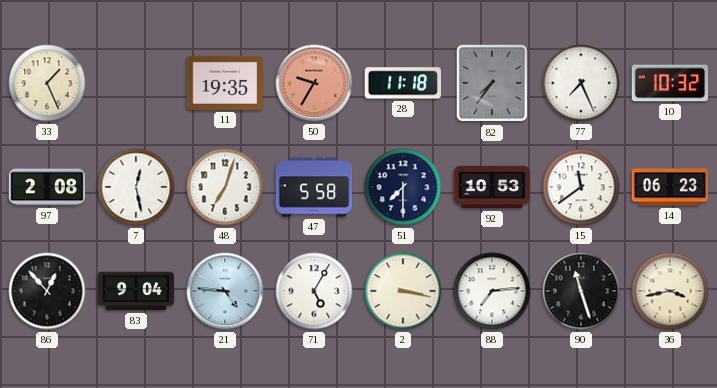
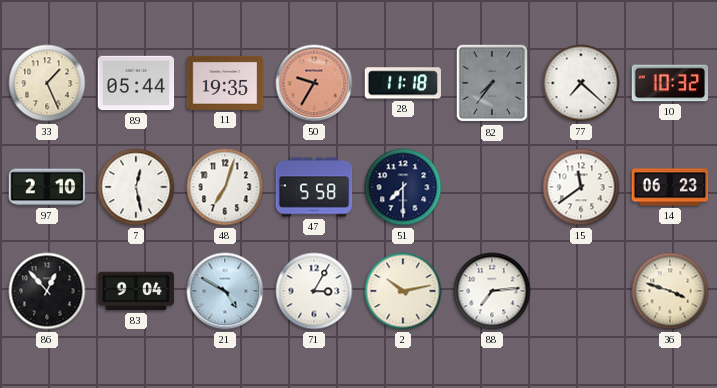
89: none -> 05:44
77: 7:26 -> 7:22
97: 2:08 -> 2:10
92: 10:53 -> none
21: 4:46 -> 4:50
71: 5:05 -> 3:05
2: 3:17 -> 10:13
90: 11:27 -> none
36: 3:43 -> 3:48
